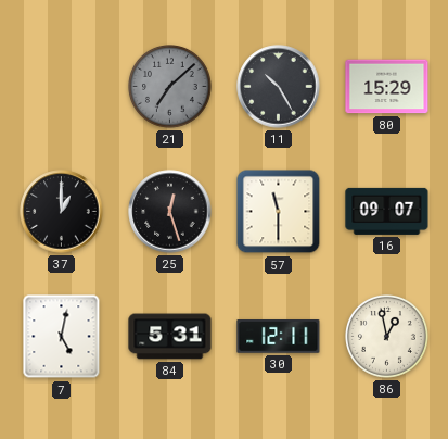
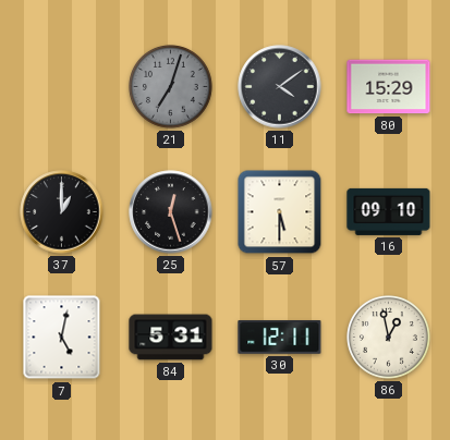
21: 7:08 -> 7:03
11: 10:25 -> 4:09
57: 11:30 -> 5:30
16: 09:07 -> 09:10
